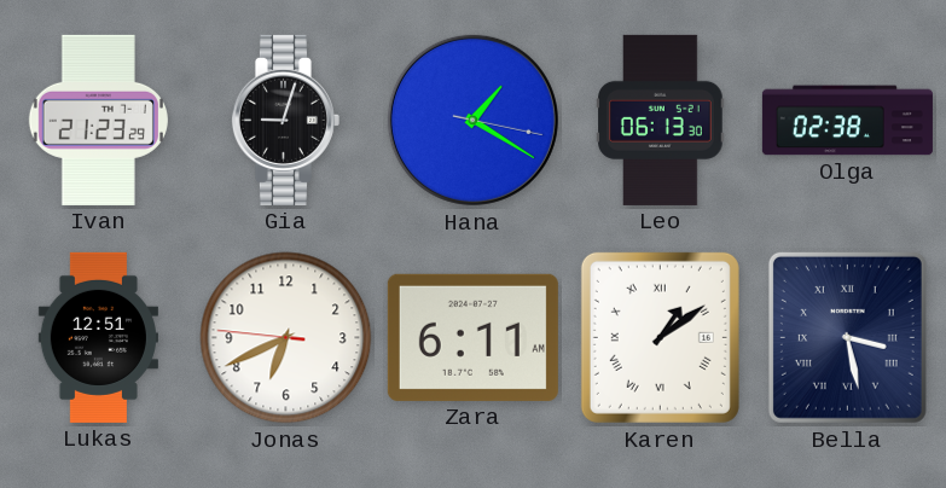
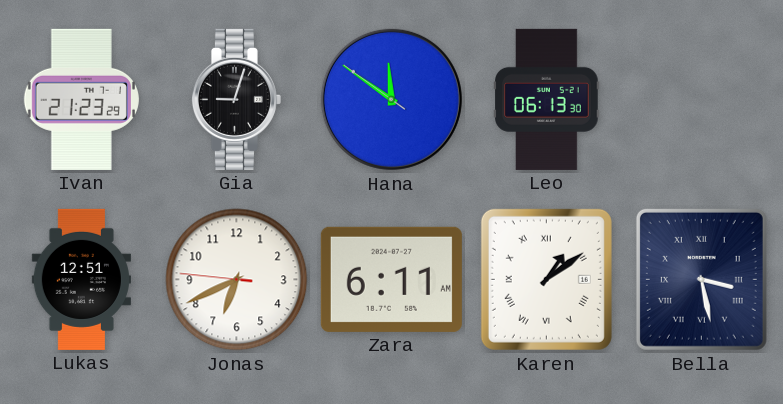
Hana: 1:20 -> 11:50
Olga: 02:38 -> none
